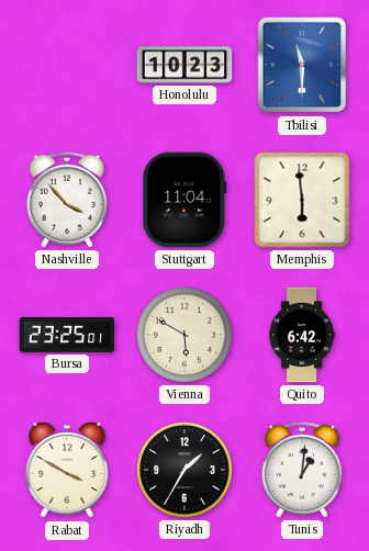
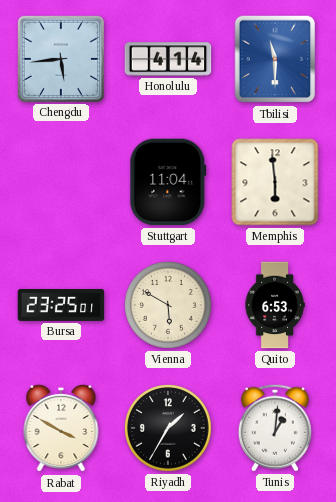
Chengdu: none -> 5:44
Honolulu: 10:23 -> 4:14
Nashville: 3:53 -> none
Quito: 6:42 -> 6:53
